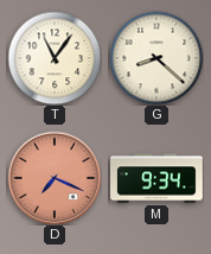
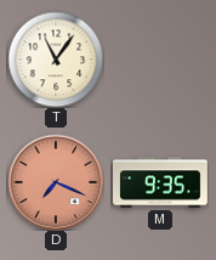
G: 8:22 -> none
M: 9:34 -> 9:35
